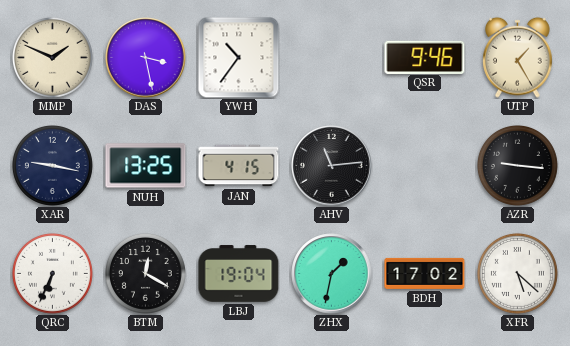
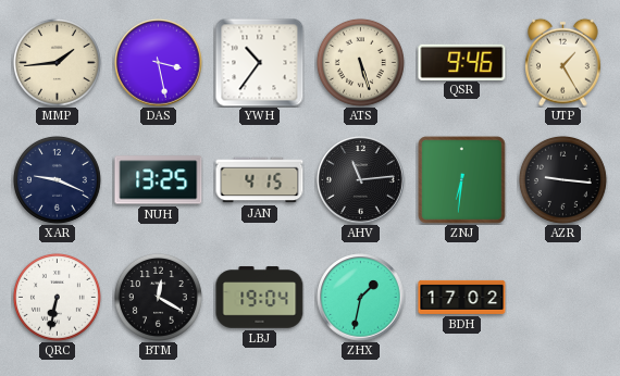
MMP: 1:49 -> 1:44
ATS: none -> 5:27
XAR: 9:17 -> 9:19
ZNJ: none -> 6:31
QRC: 6:34 -> 6:32
XFR: 5:22 -> none
